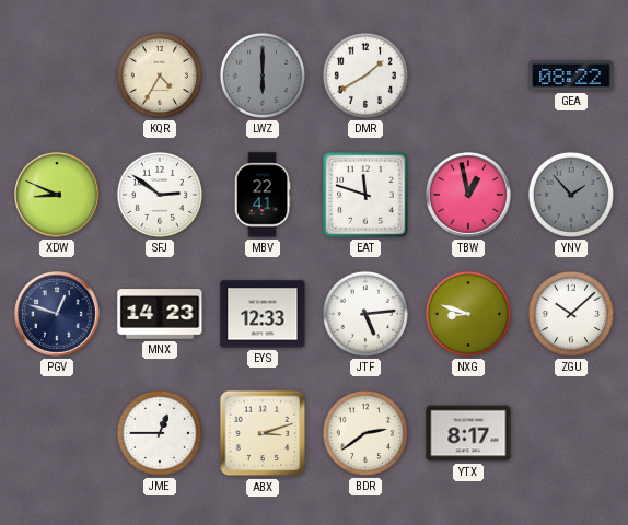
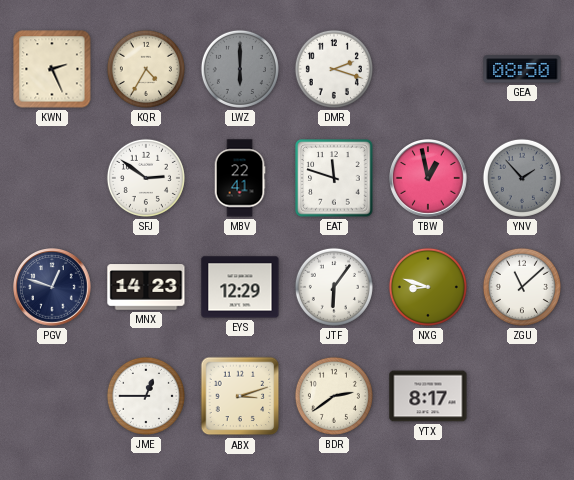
KWN: none -> 2:26
DMR: 1:40 -> 2:18
GEA: 08:22 -> 08:50
XDW: 8:49 -> none
EYS: 12:33 -> 12:29
JTF: 5:14 -> 6:06
ZGU: 10:08 -> 11:08
